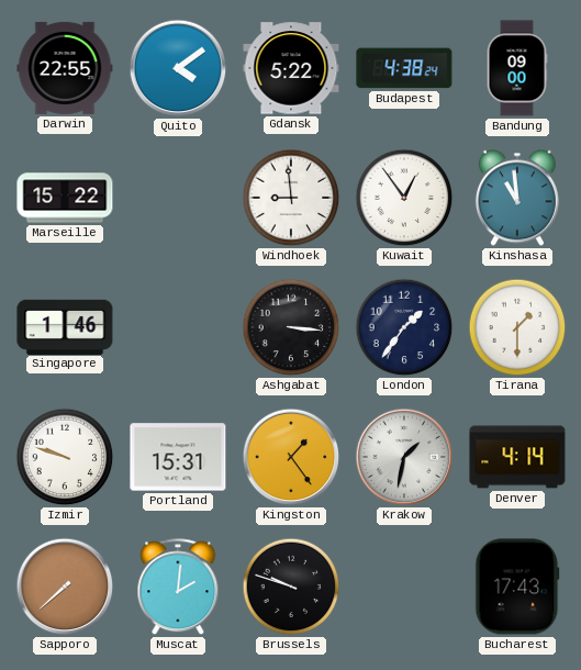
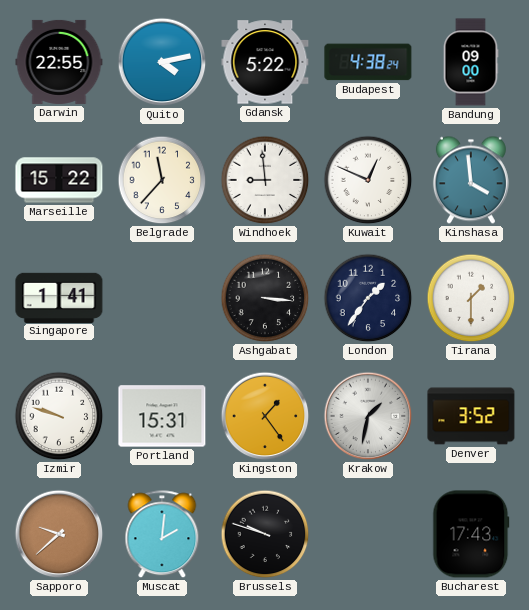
Quito: 4:09 -> 4:13
Belgrade: none -> 11:37
Kuwait: 12:54 -> 12:49
Kinshasa: 10:59 -> 3:59
Singapore: 1:46 -> 1:41
Denver: 4:14 -> 3:52
Sapporo: 7:38 -> 9:38
